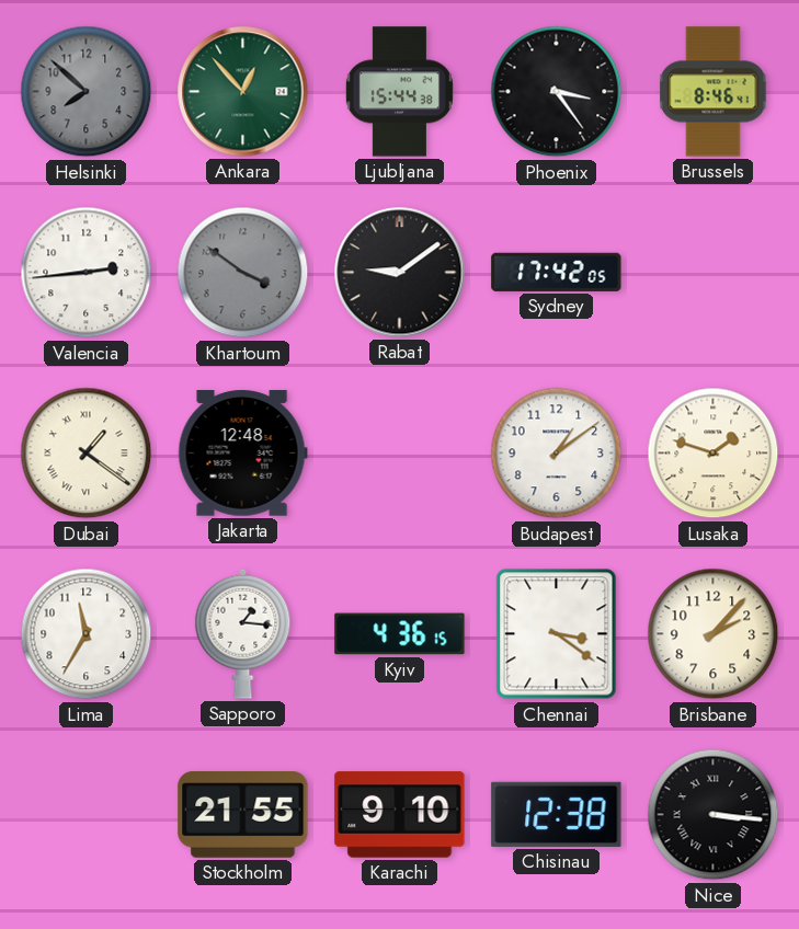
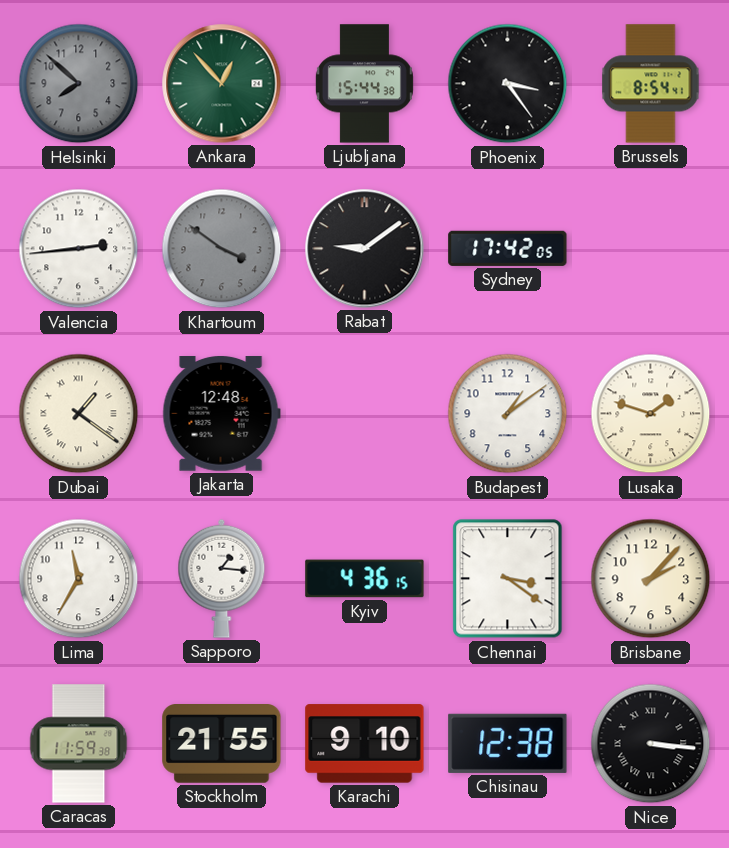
Brussels: 8:46 -> 8:54
Caracas: none -> 11:59
